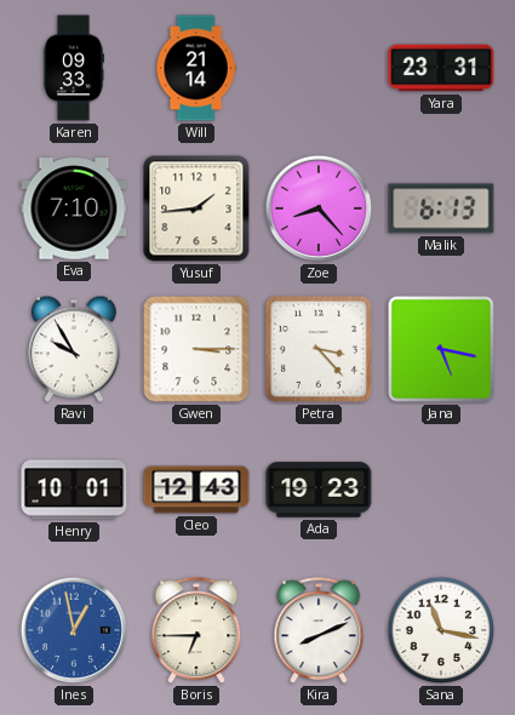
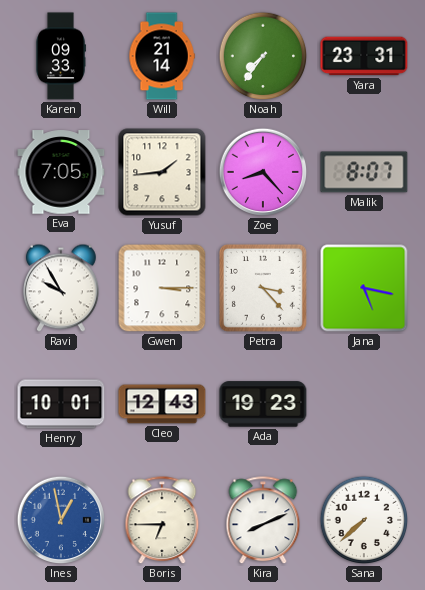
Noah: none -> 7:36
Eva: 7:10 -> 7:05
Malik: 6:13 -> 8:07
Sana: 11:17 -> 7:38
